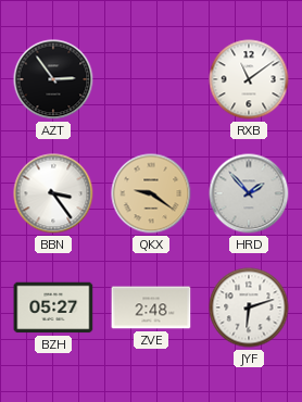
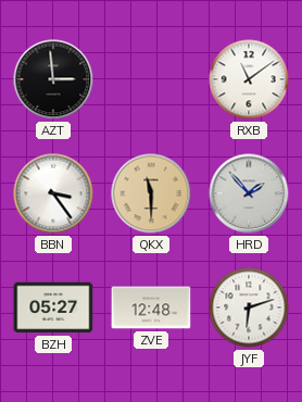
AZT: 2:54 -> 2:59
QKX: 9:21 -> 11:30
ZVE: 2:48 -> 12:48
